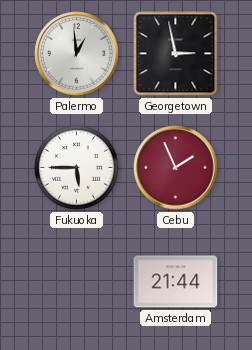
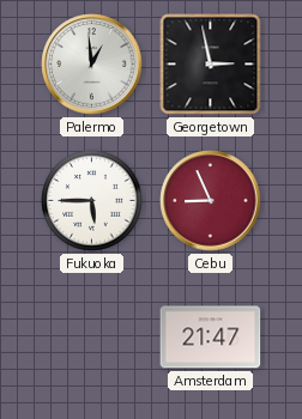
Cebu: 1:56 -> 8:56
Amsterdam: 21:44 -> 21:47
